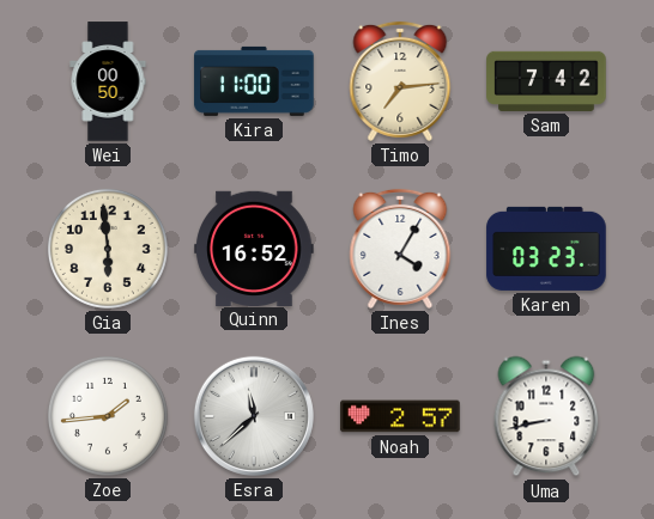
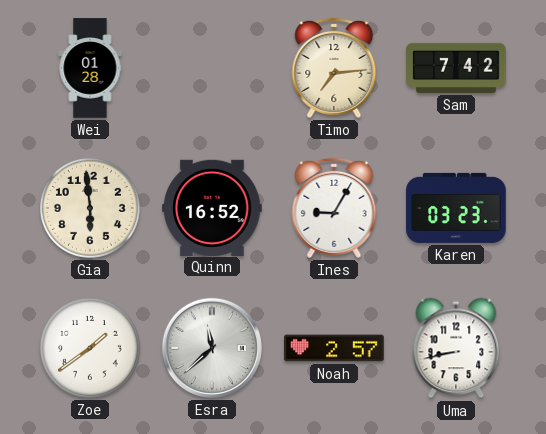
Wei: 00:50 -> 01:28
Kira: 11:00 -> none
Ines: 4:05 -> 9:05
Zoe: 1:44 -> 1:39
